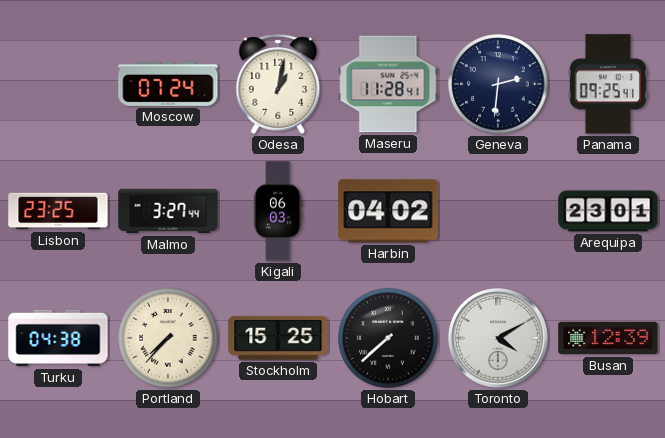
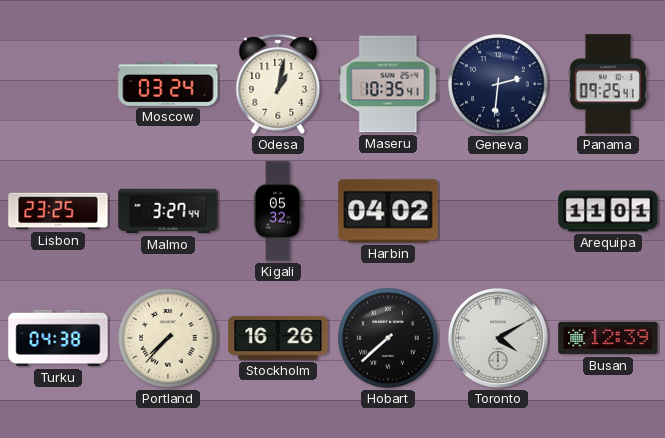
Moscow: 07:24 -> 03:24
Maseru: 11:28 -> 10:35
Kigali: 06:03 -> 05:32
Arequipa: 23:01 -> 11:01
Stockholm: 15:25 -> 16:26
